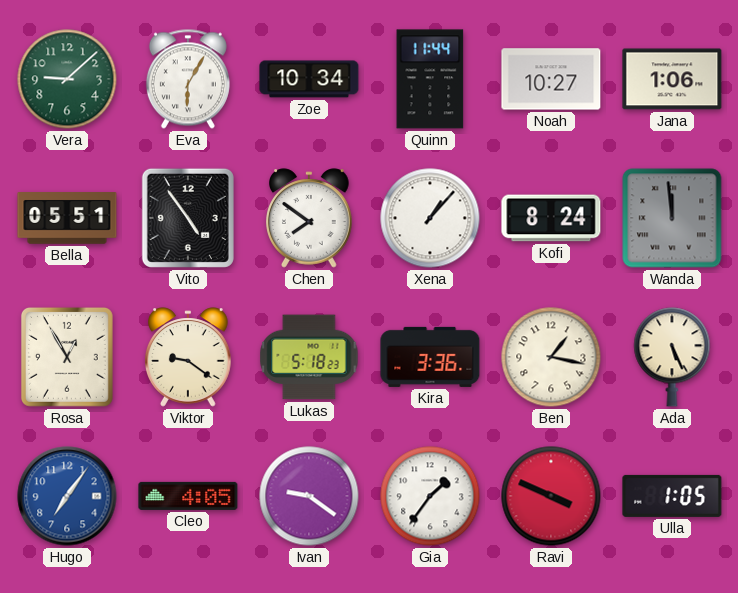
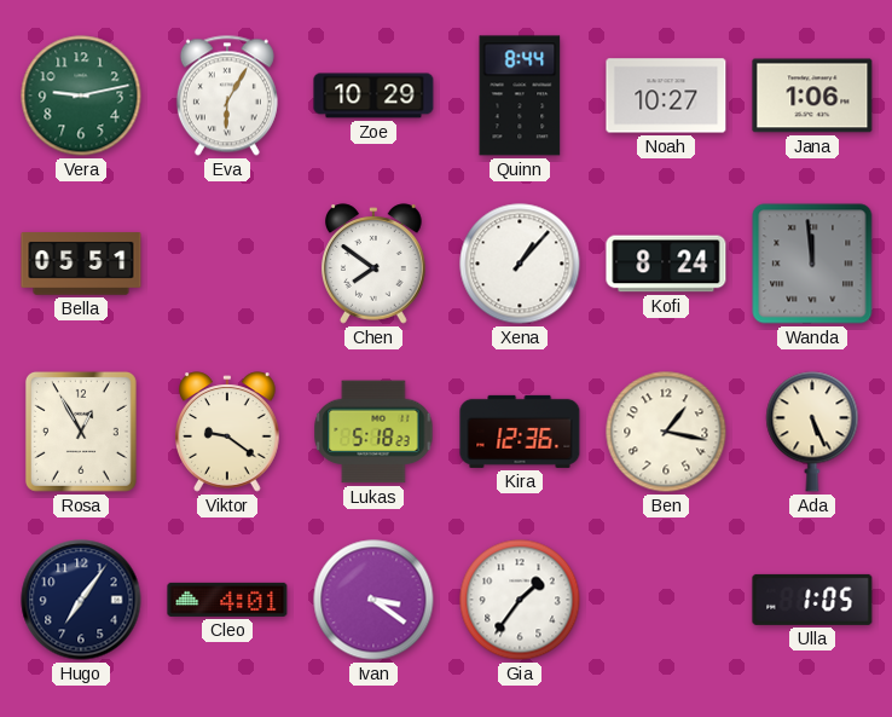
Vera: 9:08 -> 9:13
Zoe: 10:34 -> 10:29
Quinn: 11:44 -> 8:44
Vito: 4:54 -> none
Kira: 3:36 -> 12:36
Hugo dial: blue -> navy
Cleo: 4:05 -> 4:01
Ivan: 9:21 -> 3:21
Ravi: 3:49 -> none
